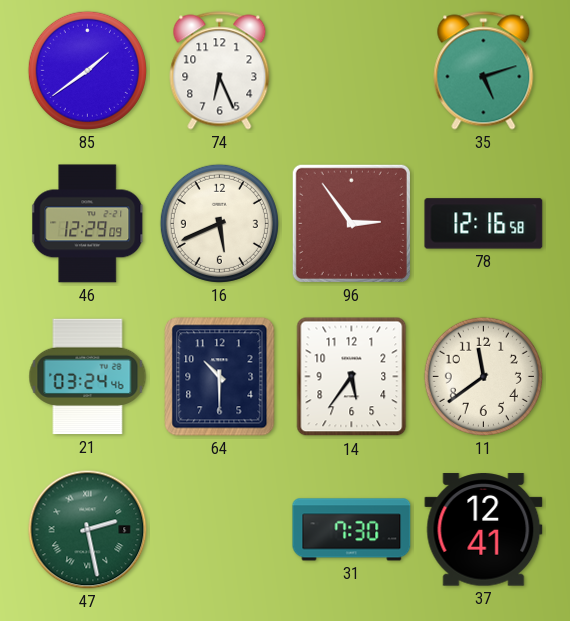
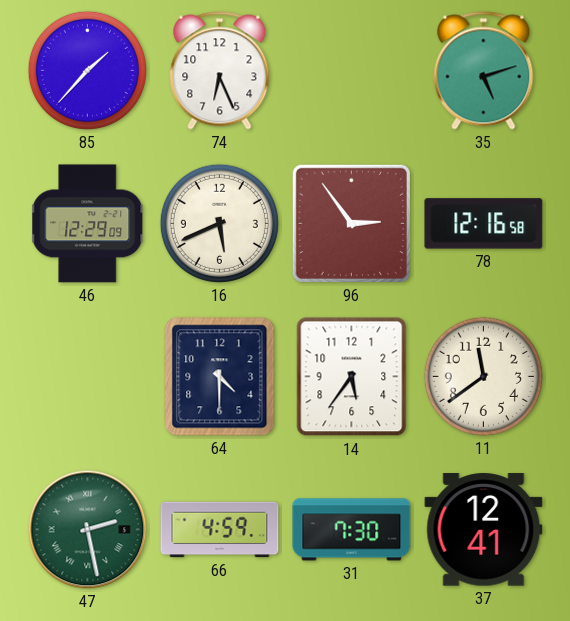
85: 1:39 -> 1:37
21: 03:24 -> none
64: 10:30 -> 4:30
66: none -> 4:59
